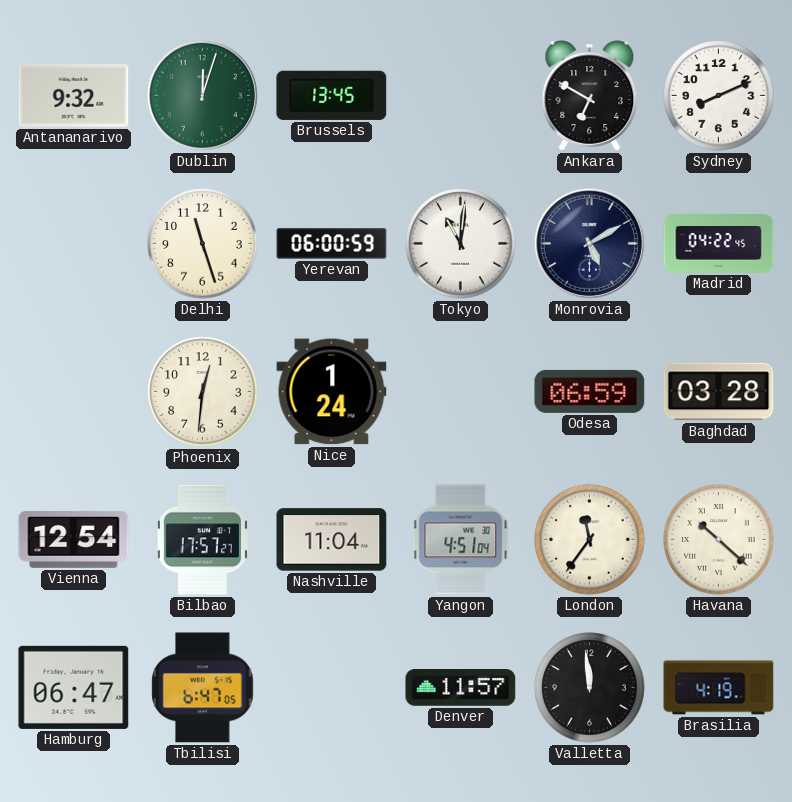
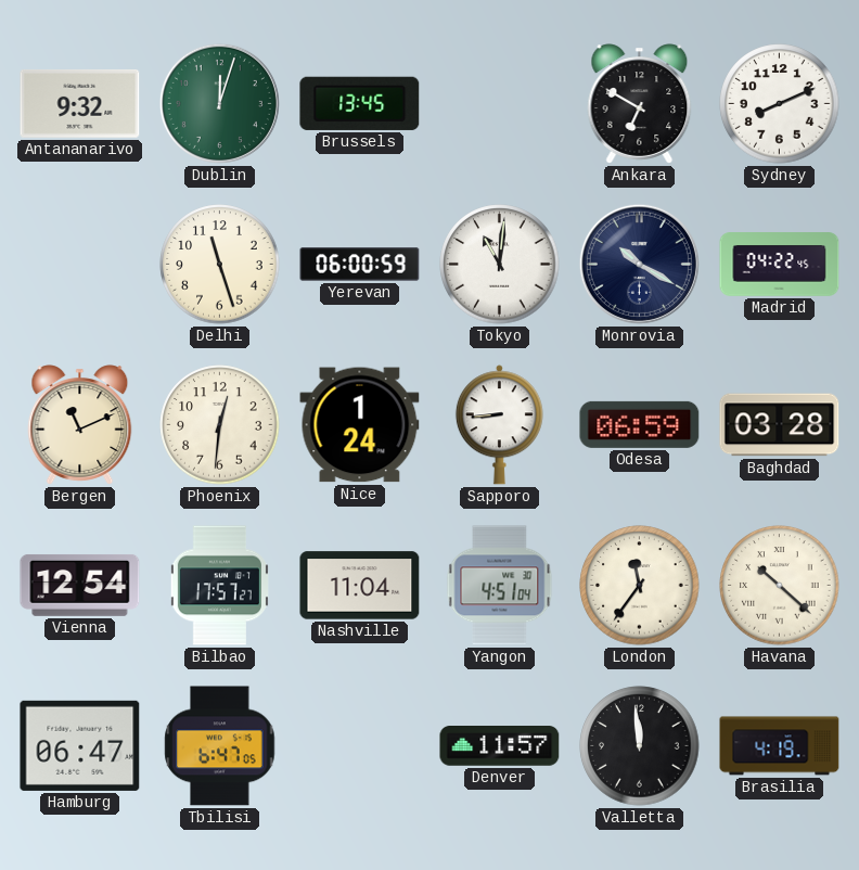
Monrovia: 5:10 -> 10:20
Bergen: none -> 11:11
Sapporo: none -> 8:44
